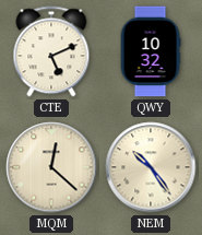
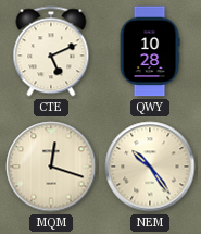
QWY: 10:32 -> 10:28
MQM: 12:22 -> 12:18
